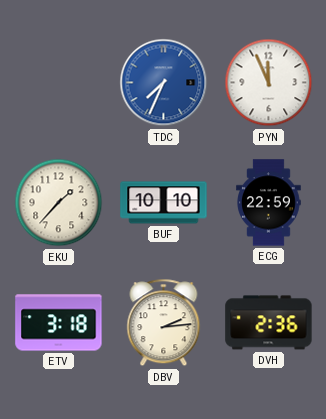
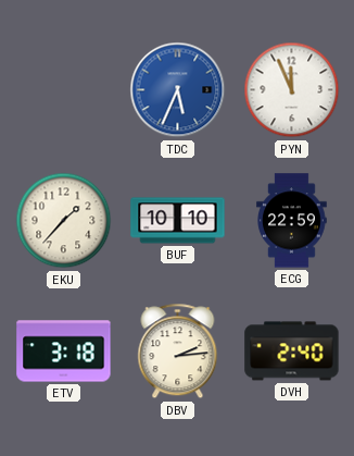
TDC: 7:34 -> 5:34
DVH: 2:36 -> 2:40
